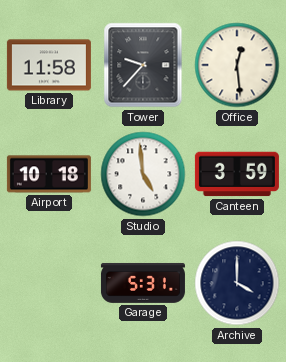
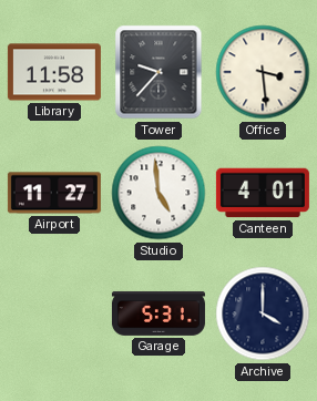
Office: 12:29 -> 3:29
Airport: 10:18 -> 11:27
Canteen: 3:59 -> 4:01
